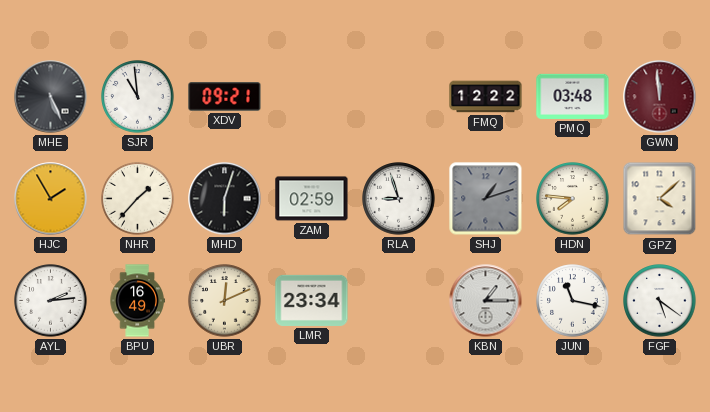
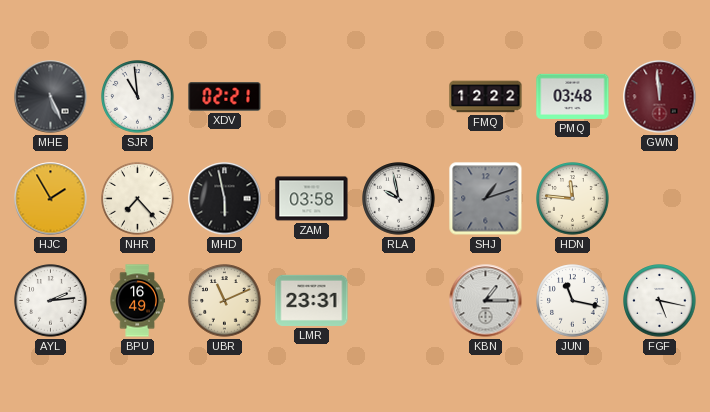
XDV: 09:21 -> 02:21
NHR: 1:37 -> 7:23
MHD: 6:03 -> 5:58
ZAM: 02:59 -> 03:58
RLA: 8:57 -> 9:58
HDN: 7:46 -> 11:46
GPZ: 4:08 -> none
UBR: 12:11 -> 11:11
LMR: 23:34 -> 23:31
FGF: 5:21 -> 5:17
